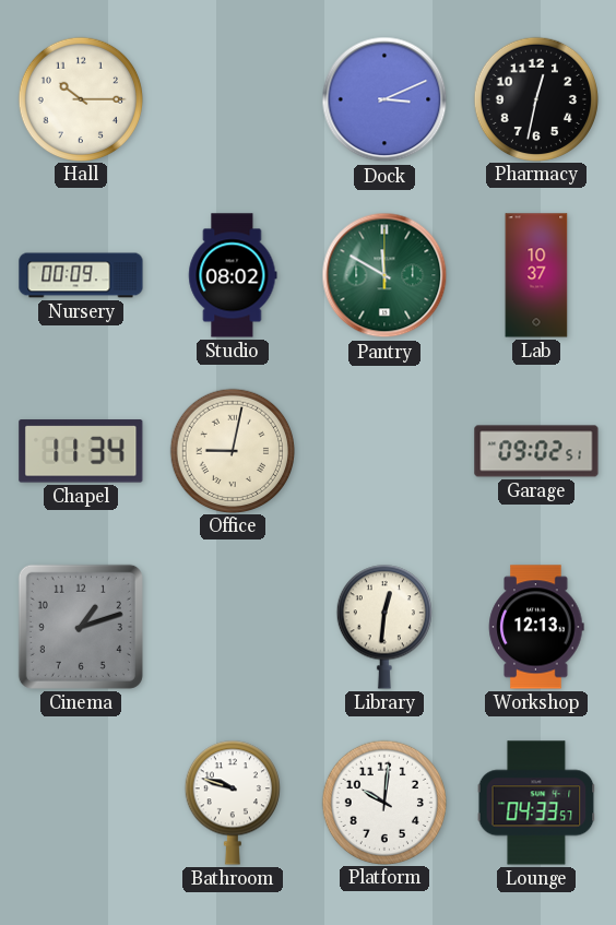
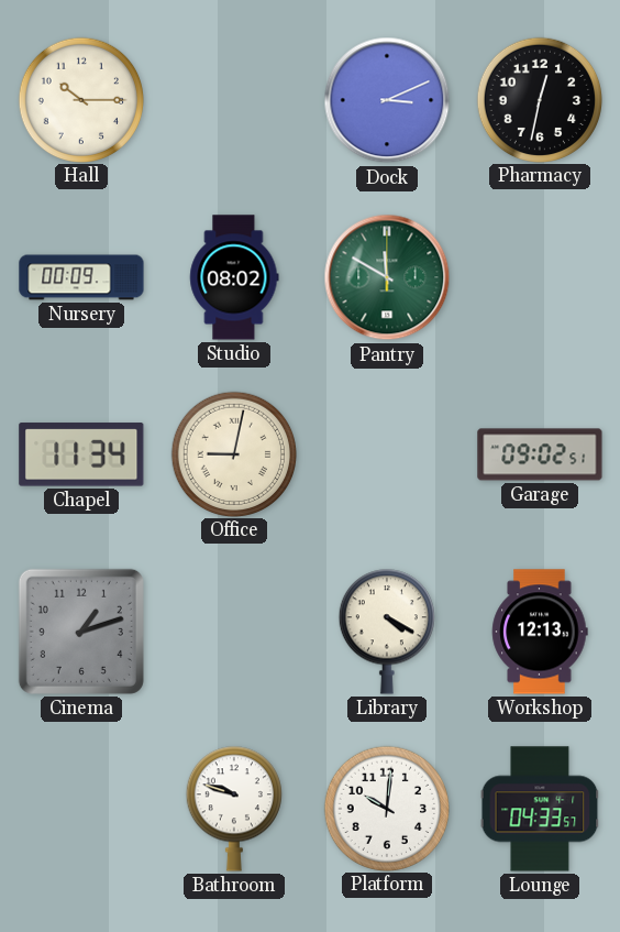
Lab: 10:37 -> none
Library: 12:31 -> 4:20
